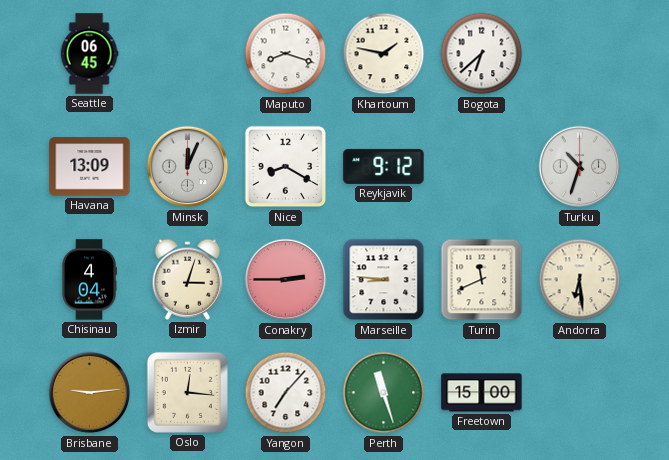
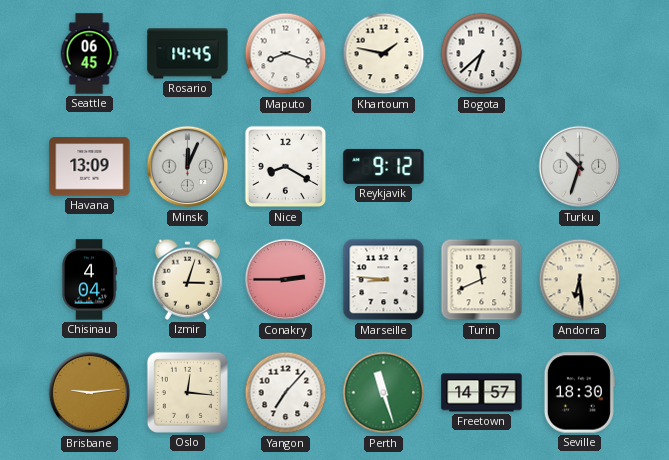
Rosario: none -> 14:45
Freetown: 15:00 -> 14:57
Seville: none -> 18:30
